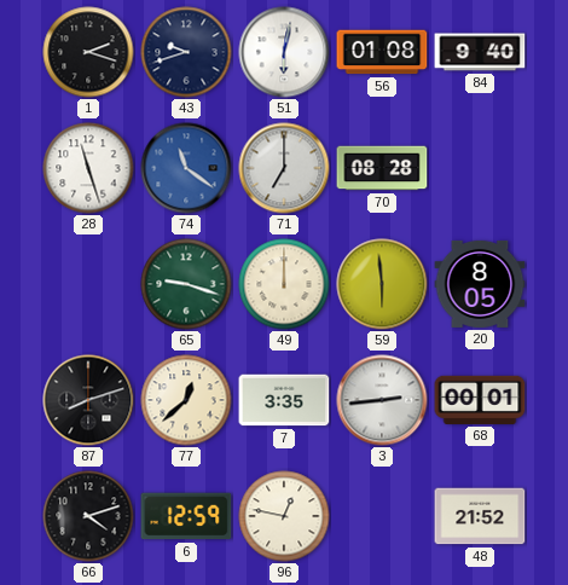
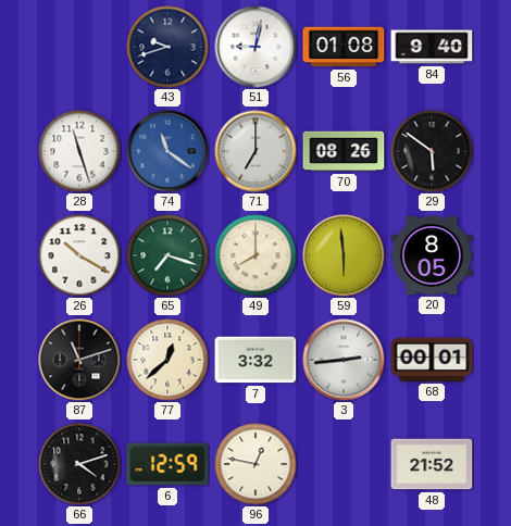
1: 2:18 -> none
51: 6:02 -> 9:02
70: 08:28 -> 08:26
29: none -> 5:51
26: none -> 10:20
65: 9:18 -> 7:18
49: 12:00 -> 8:00
87: 8:12 -> 11:12
7: 3:35 -> 3:32
